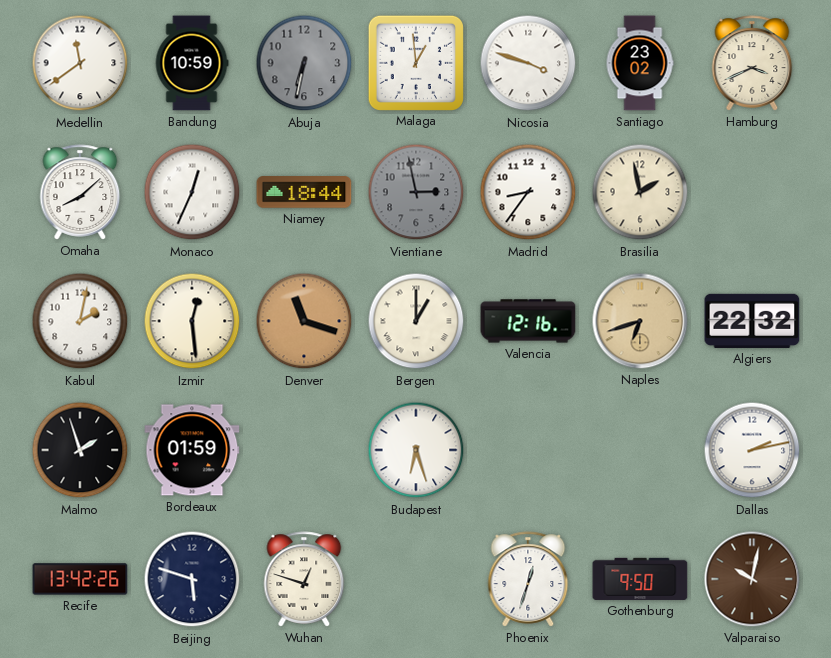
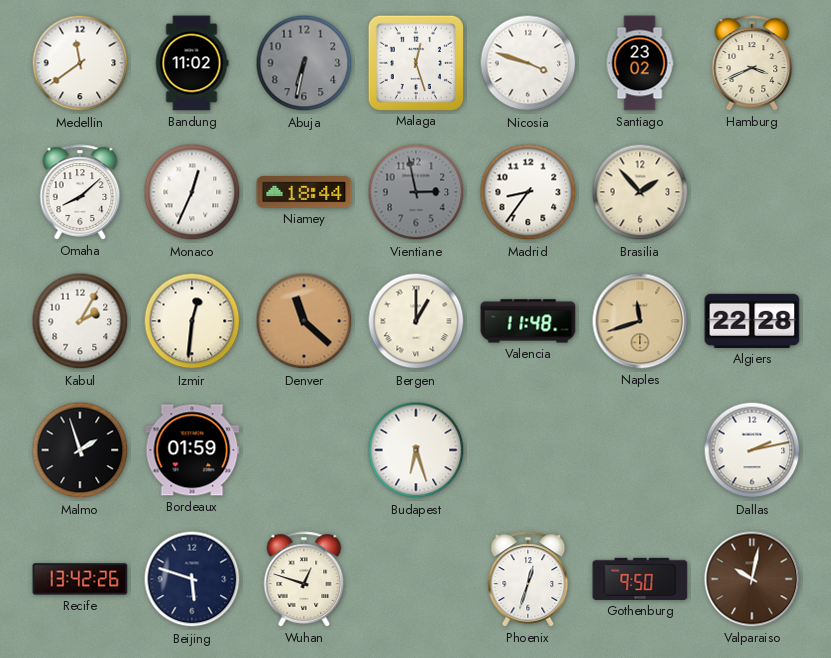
Bandung: 10:59 -> 11:02
Malaga: 12:59 -> 12:27
Brasilia: 1:58 -> 1:53
Kabul: 2:02 -> 2:05
Izmir: 12:29 -> 12:31
Denver: 11:18 -> 11:22
Valencia: 12:16 -> 11:48
Naples: 6:42 -> 11:42
Algiers: 22:32 -> 22:28
